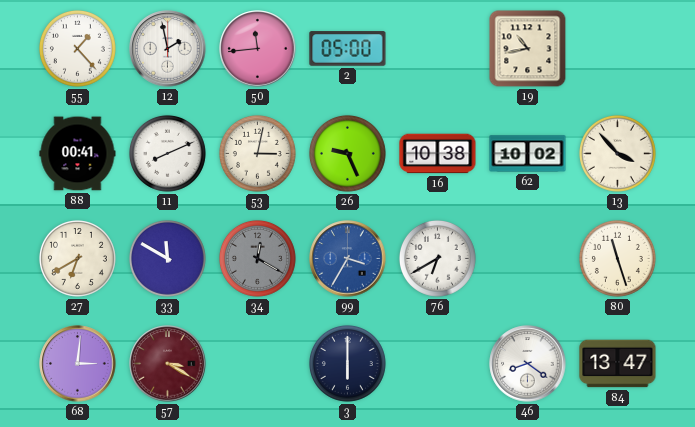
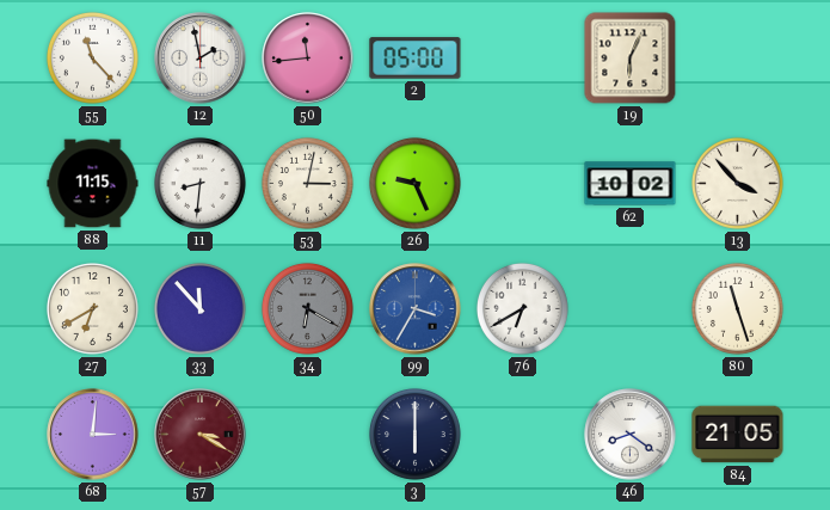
55: 1:23 -> 11:23
19: 10:43 -> 6:04
88: 00:41 -> 11:15
11: 8:11 -> 8:31
16: 10:38 -> none
33: 11:50 -> 11:53
34: 12:20 -> 6:20
84: 13:47 -> 21:05
